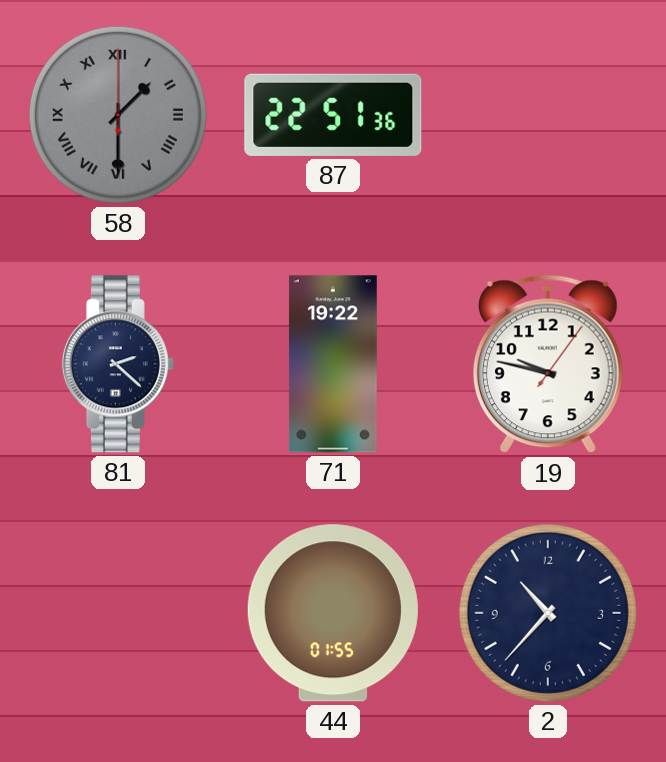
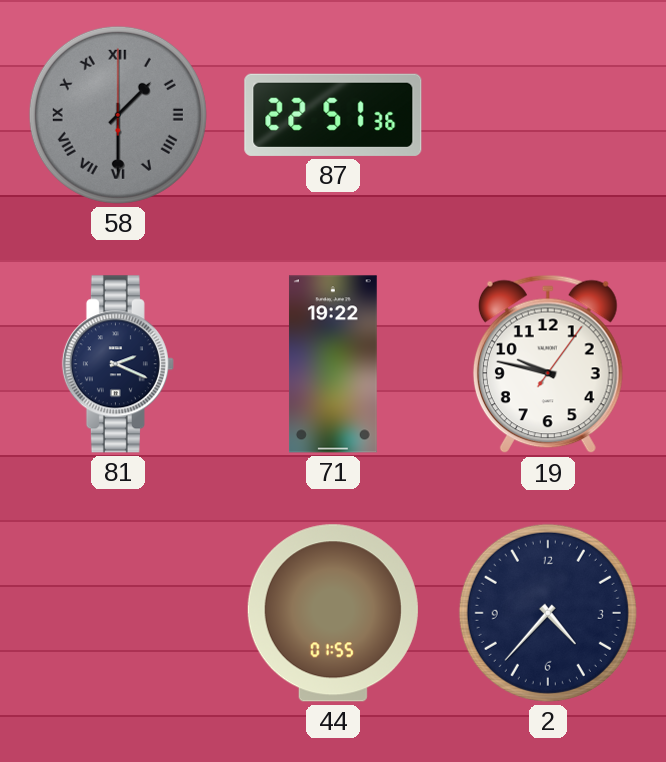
81: 2:22 -> 2:19
2: 10:37 -> 4:37
